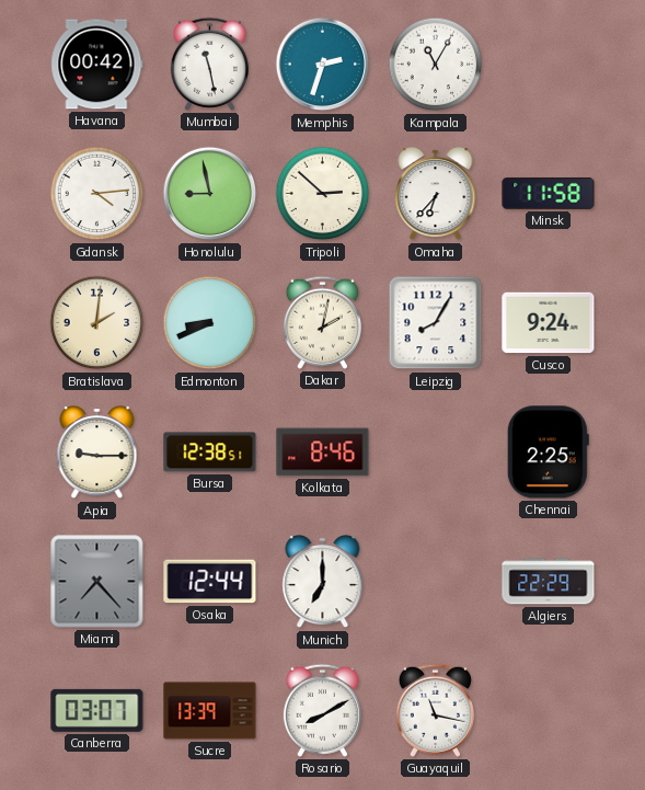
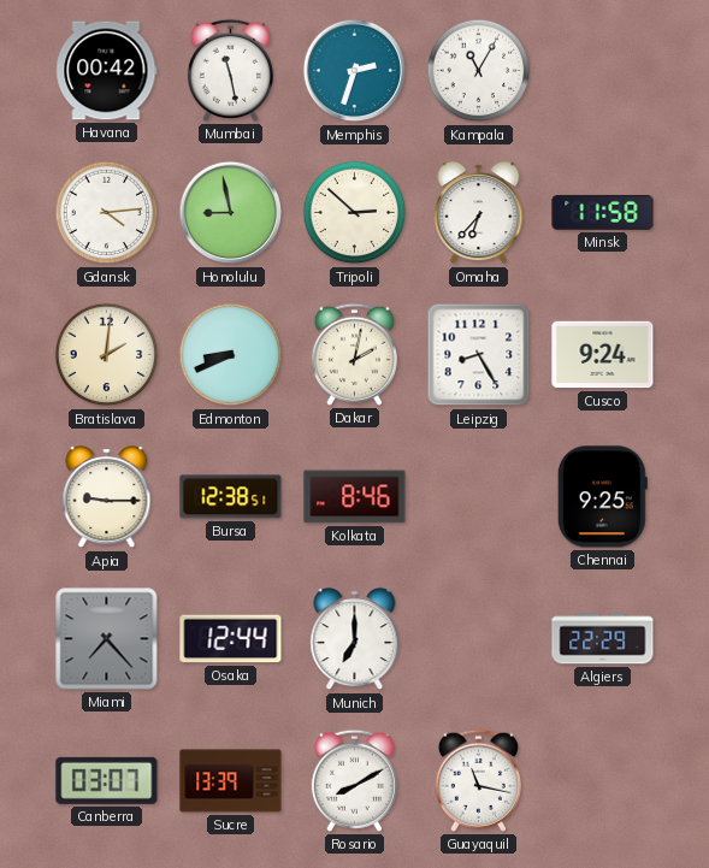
Leipzig: 8:05 -> 8:25
Chennai: 2:25 -> 9:25
